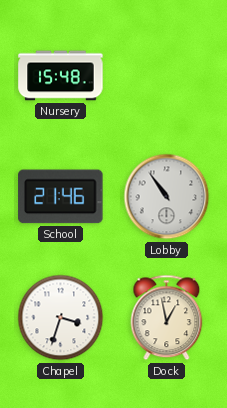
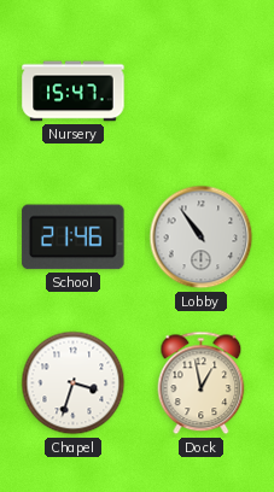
Nursery: 15:48 -> 15:47
